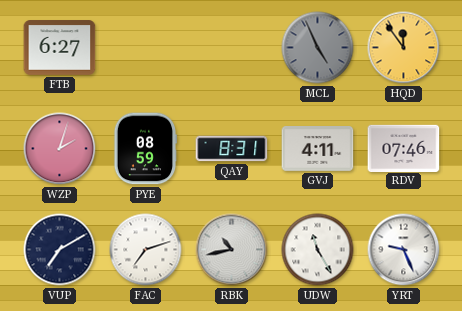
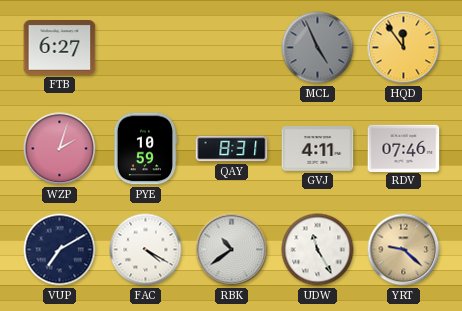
PYE: 08:59 -> 10:59
FAC: 7:12 -> 4:20
RBK: 10:43 -> 10:39
YRT: 9:26 -> 9:22
YRT dial: white -> champagne
